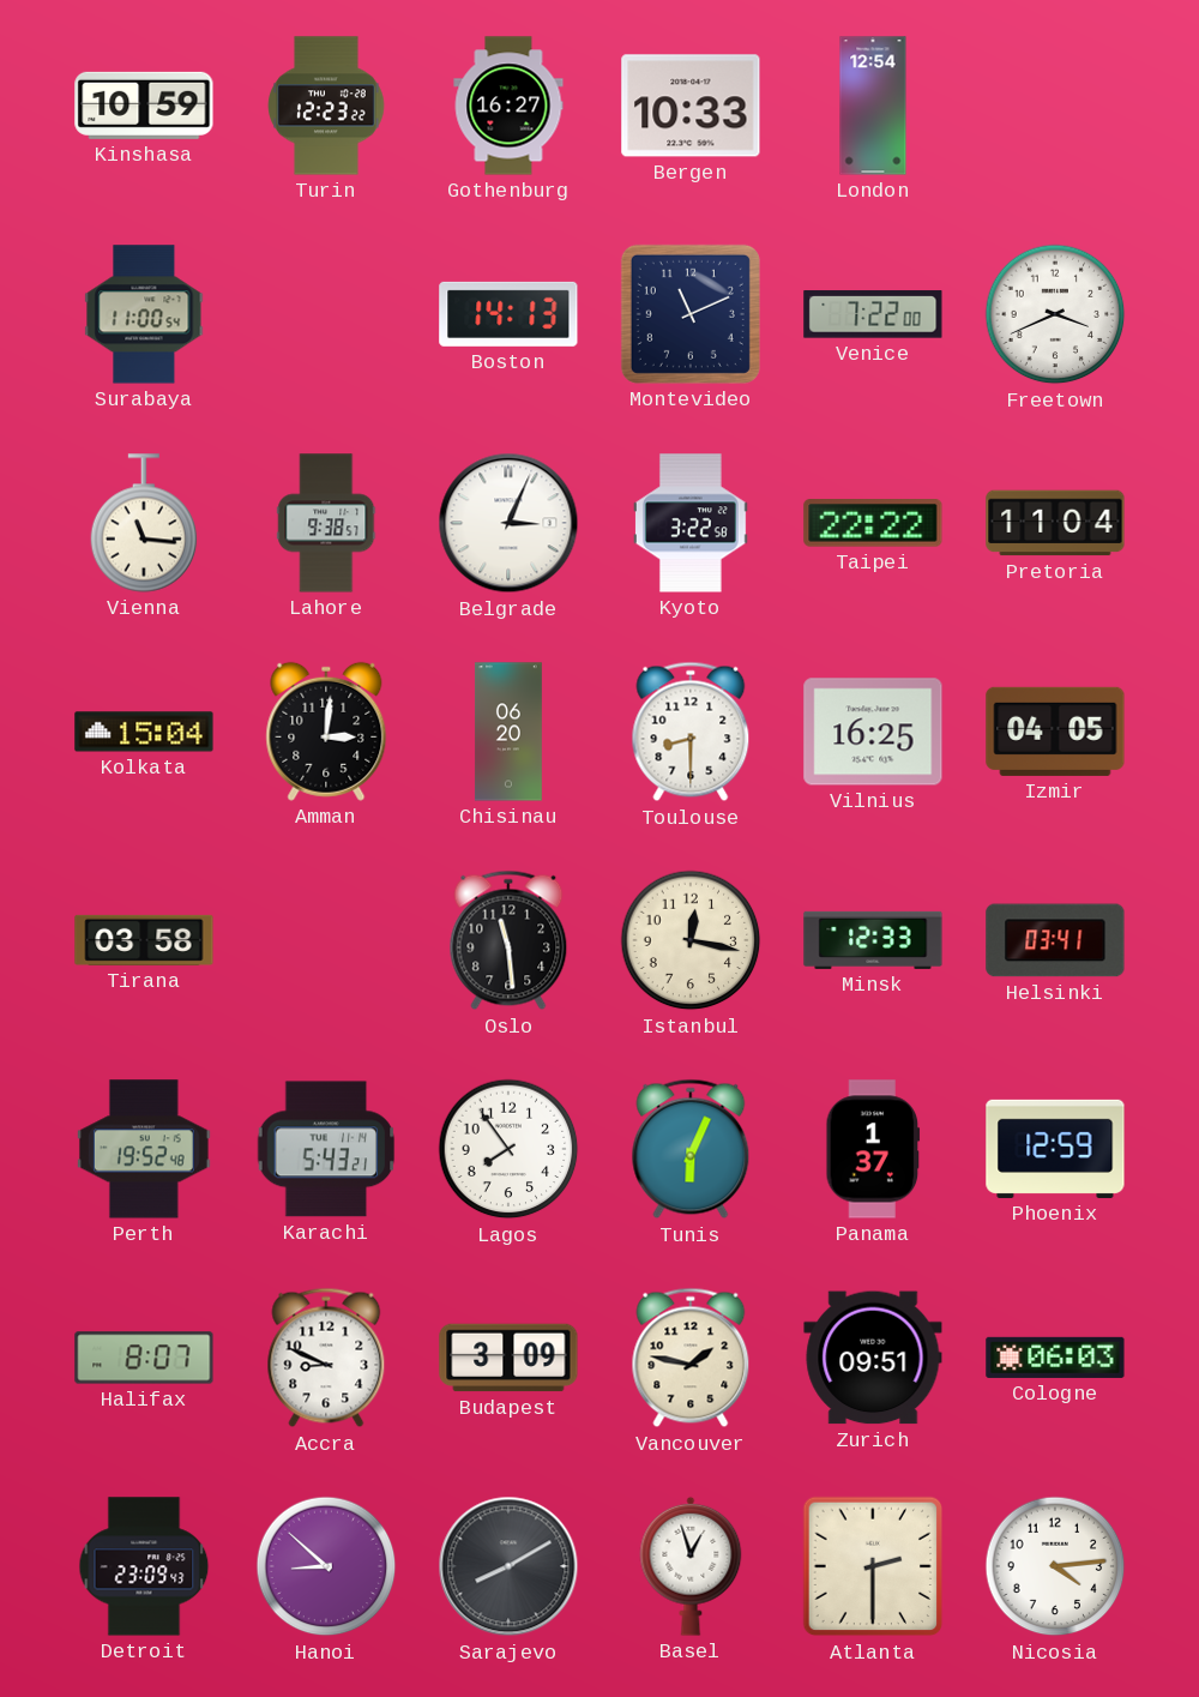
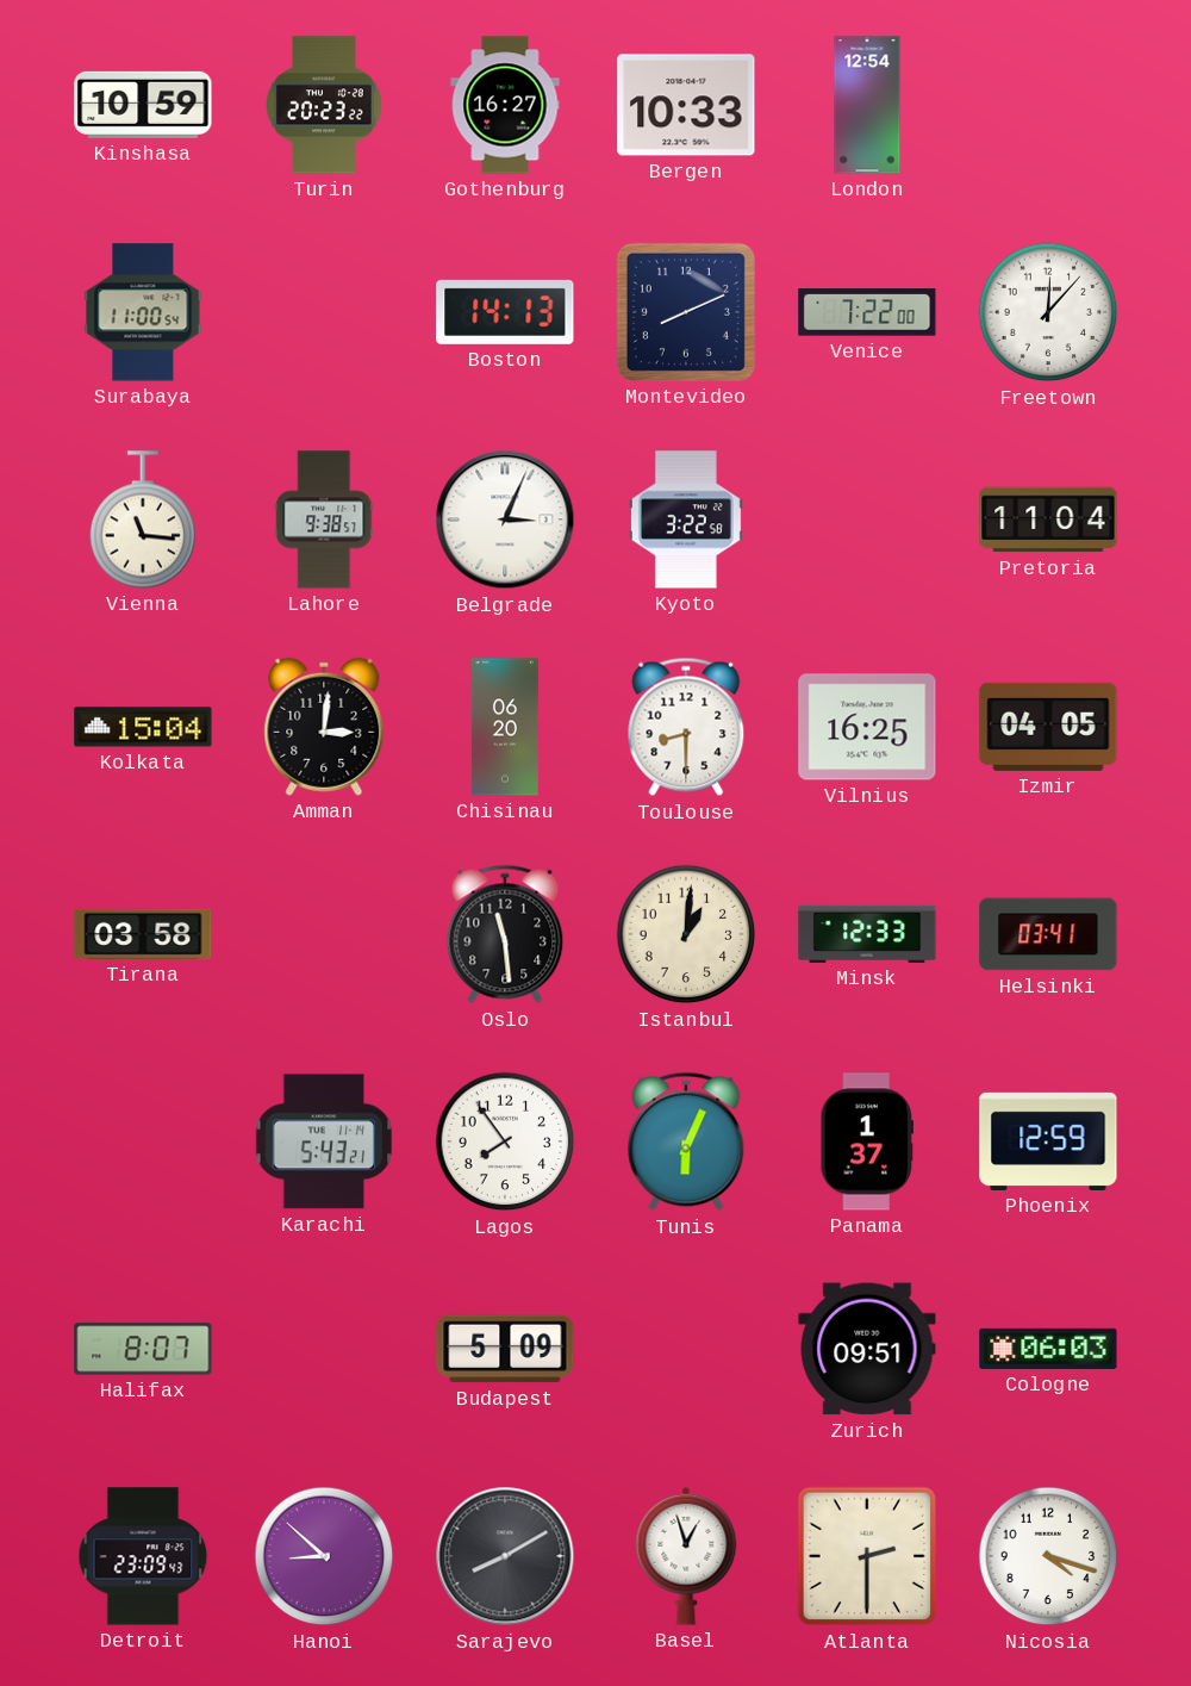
Turin: 12:23 -> 20:23
Montevideo: 11:11 -> 8:11
Freetown: 3:41 -> 12:07
Taipei: 22:22 -> none
Istanbul: 12:17 -> 1:01
Perth: 19:52 -> none
Accra: 8:49 -> none
Budapest: 3:09 -> 5:09
Vancouver: 1:47 -> none
Nicosia: 4:14 -> 4:18
